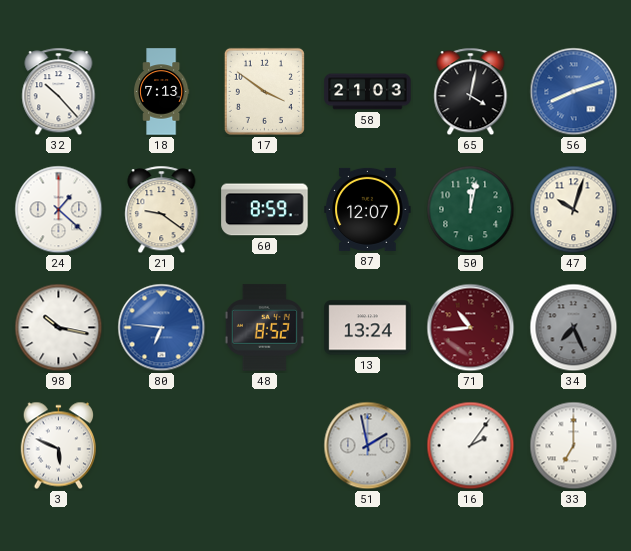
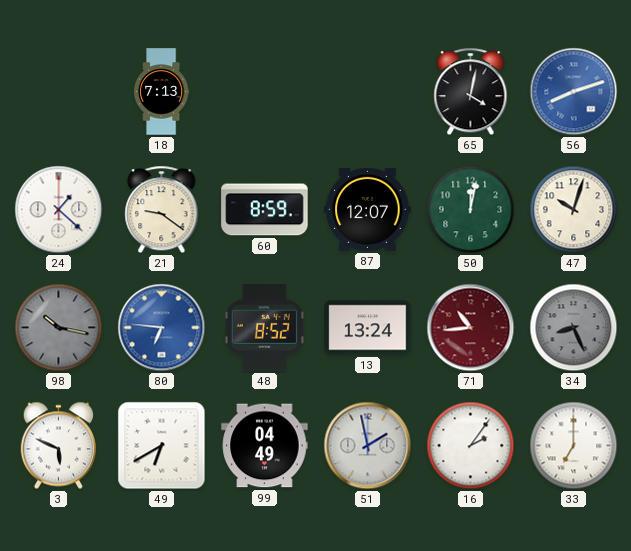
32: 10:23 -> none
17: 3:51 -> none
58: 21:03 -> none
98 dial: white -> grey
34: 7:26 -> 8:26
49: none -> 6:40
99: none -> 04:49
